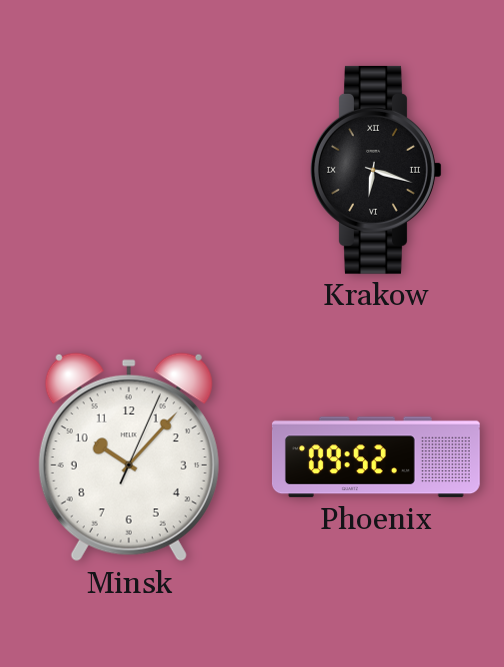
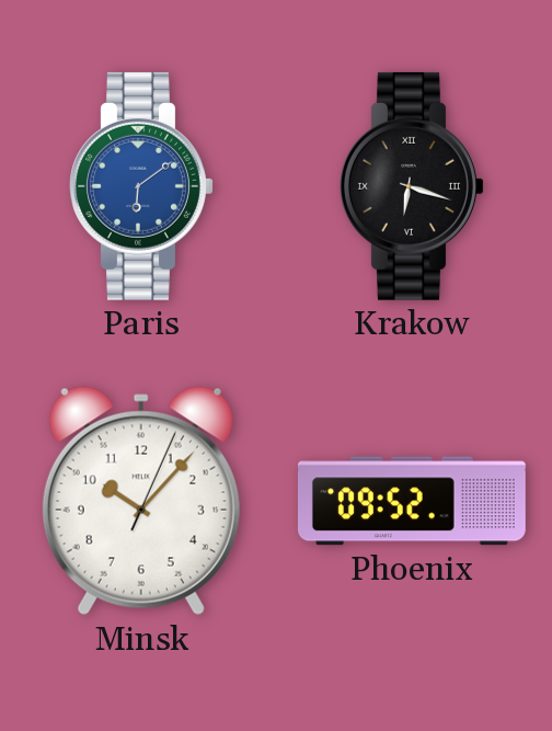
Paris: none -> 6:09
